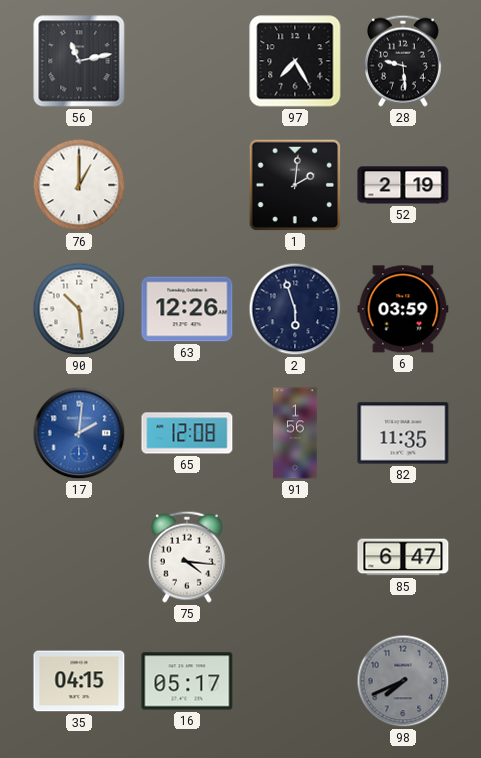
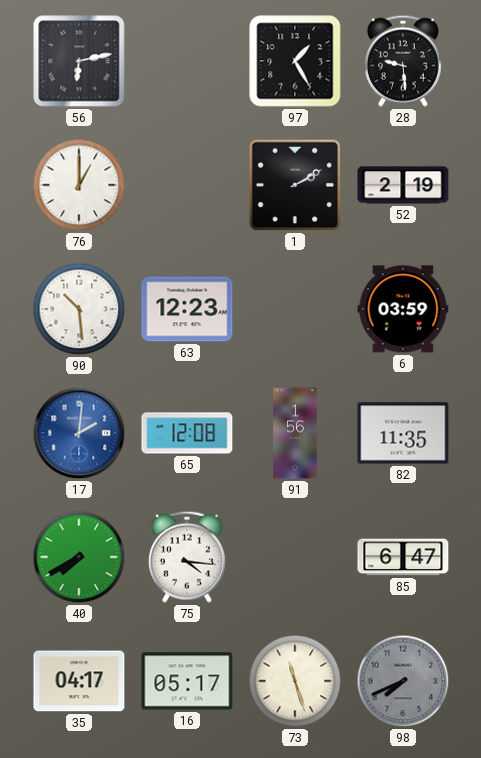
56: 11:13 -> 6:13
97: 7:25 -> 1:25
1: 2:01 -> 2:10
63: 12:26 -> 12:23
2: 5:57 -> none
40: none -> 7:40
35: 04:15 -> 04:17
73: none -> 11:27
